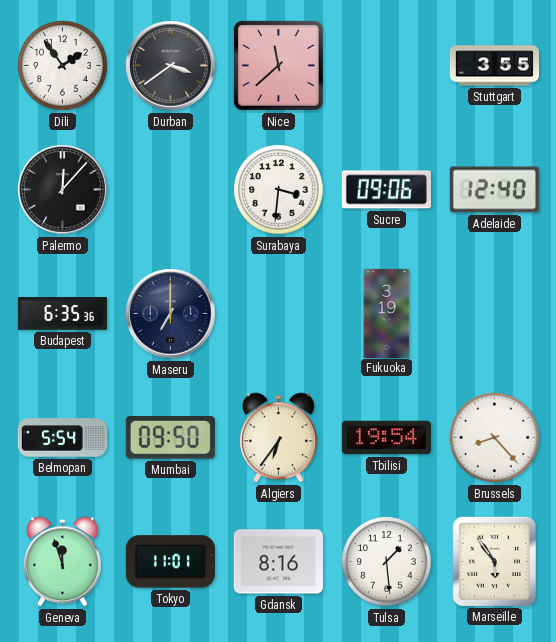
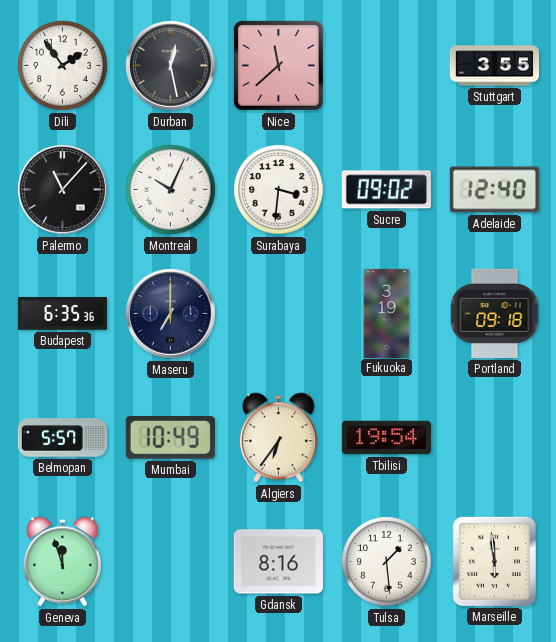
Durban: 3:39 -> 12:28
Palermo: 12:07 -> 11:07
Montreal: none -> 10:04
Sucre: 09:06 -> 09:02
Portland: none -> 09:18
Belmopan: 5:54 -> 5:57
Mumbai: 09:50 -> 10:49
Brussels: 8:23 -> none
Tokyo: 11:01 -> none
Marseille: 5:54 -> 5:59
